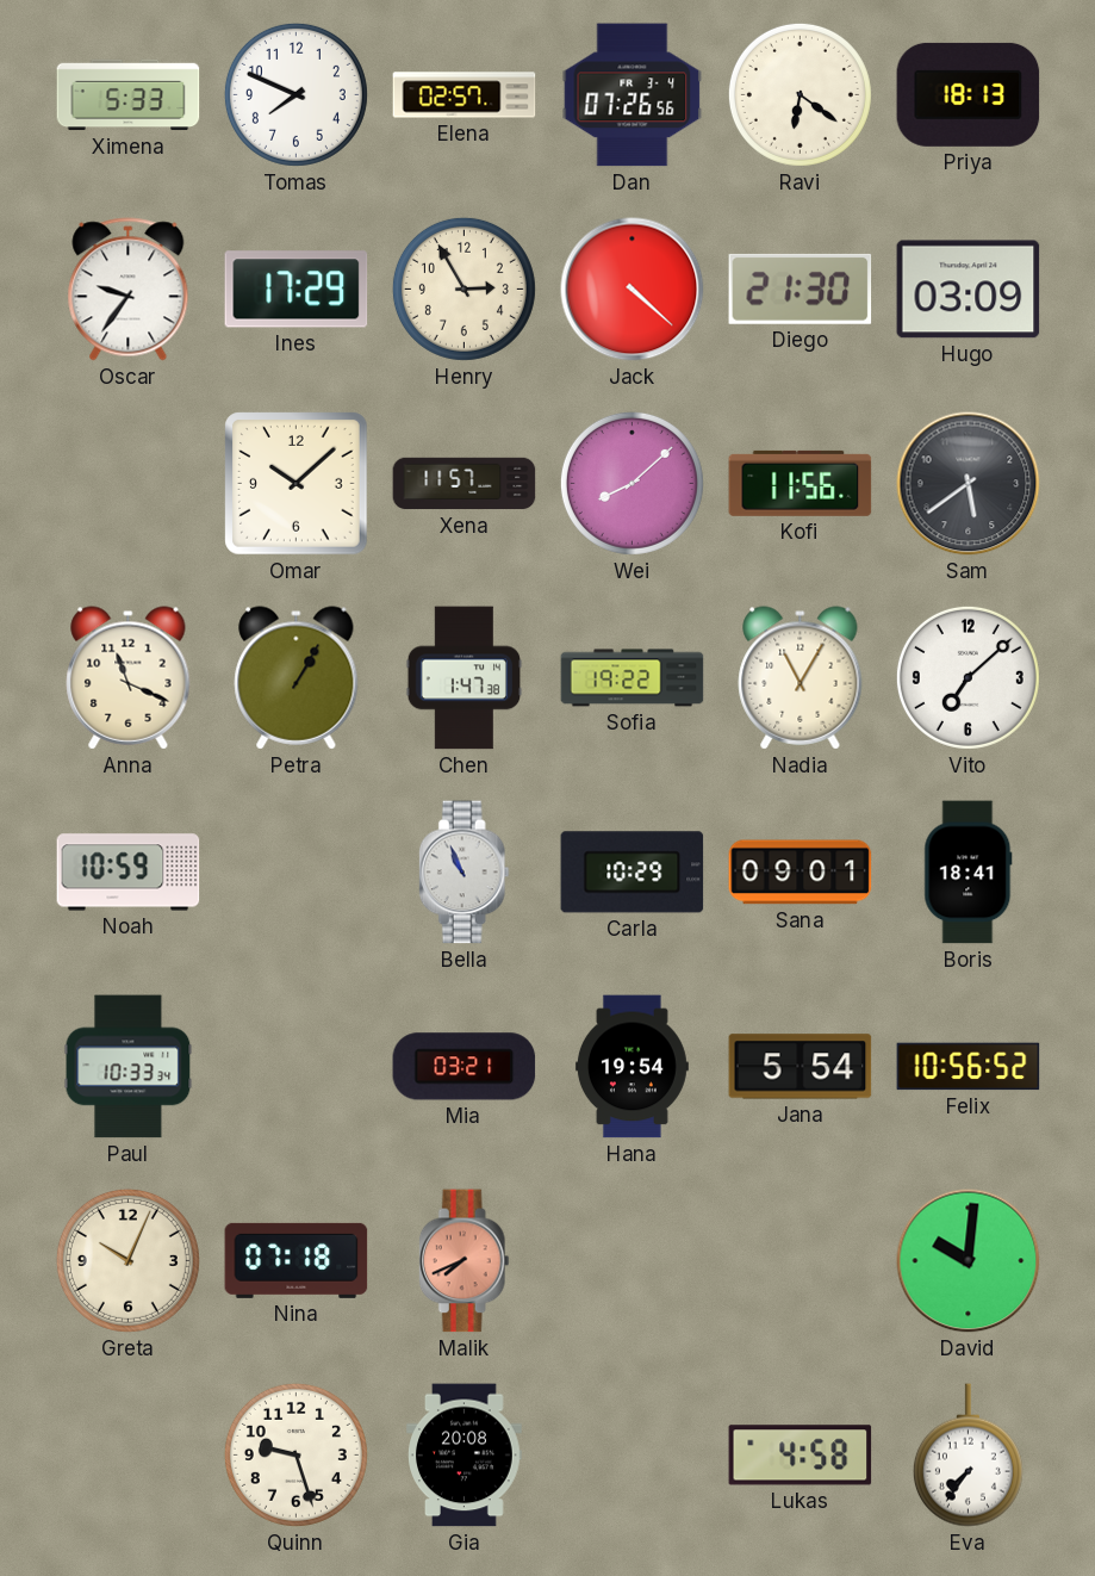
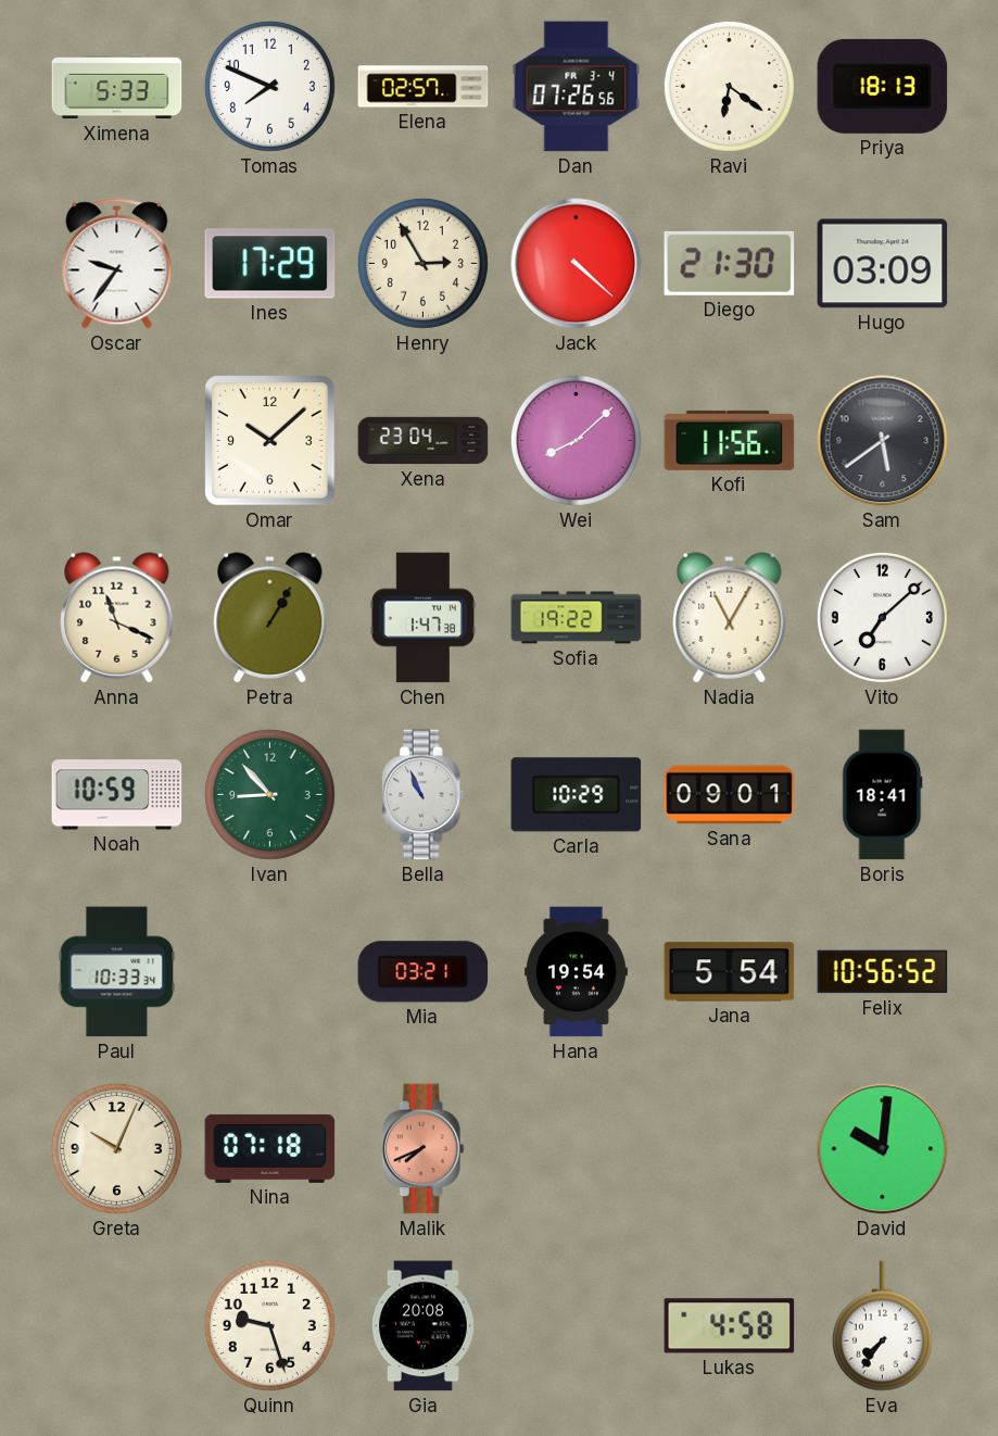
Xena: 11:57 -> 23:04
Ivan: none -> 8:53
